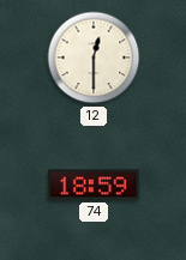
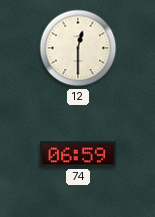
74: 18:59 -> 06:59
